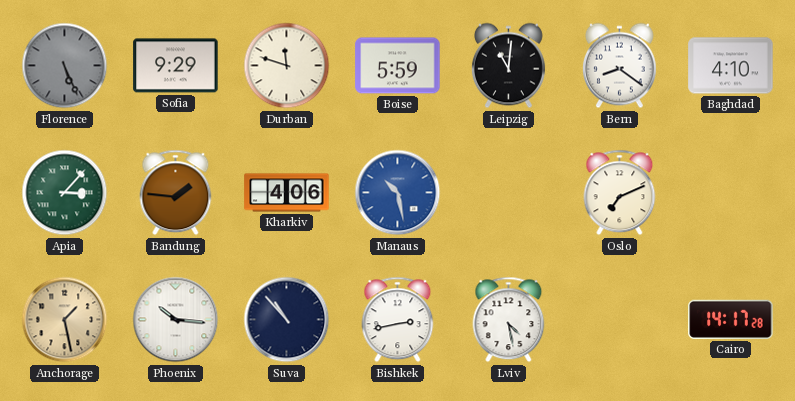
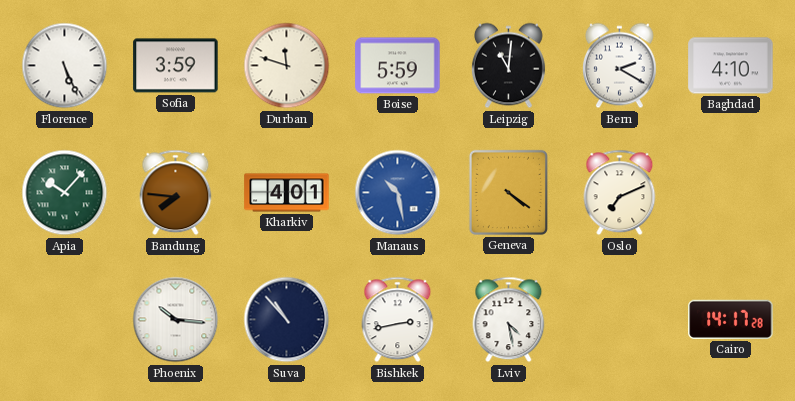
Florence dial: grey -> white
Sofia: 9:29 -> 3:59
Bern: 8:21 -> 2:20
Apia: 3:07 -> 10:07
Bandung: 1:46 -> 7:46
Kharkiv: 4:06 -> 4:01
Geneva: none -> 4:21
Anchorage: 1:28 -> none
